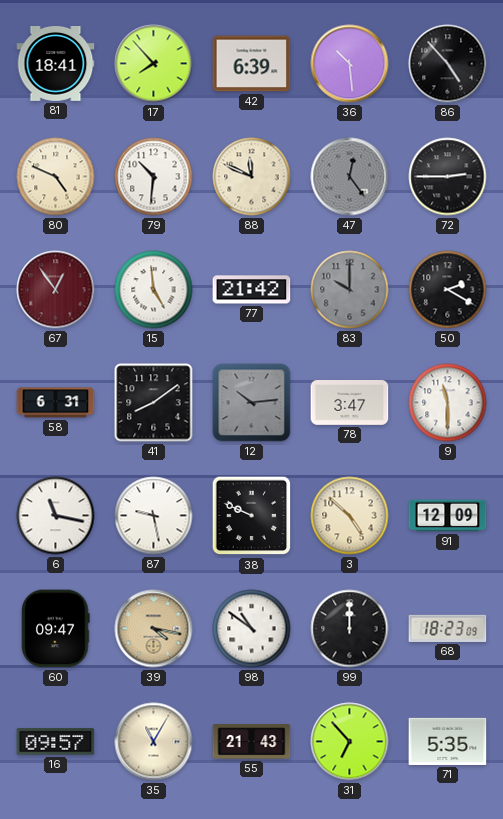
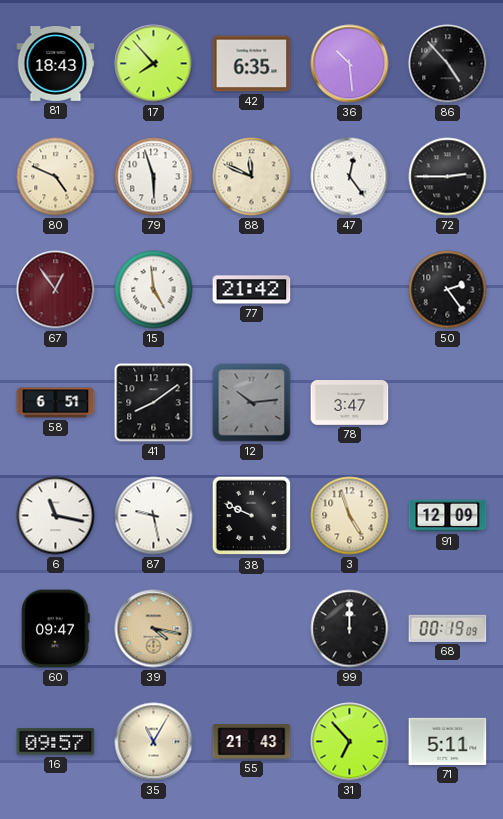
81: 18:41 -> 18:43
42: 6:39 -> 6:35
79: 10:31 -> 5:57
47 dial: grey -> white
83: 10:00 -> none
50: 2:20 -> 2:24
58: 6:31 -> 6:51
9: 11:30 -> none
3: 4:52 -> 4:57
98: 10:51 -> none
68: 18:23 -> 00:19
71: 5:35 -> 5:11
